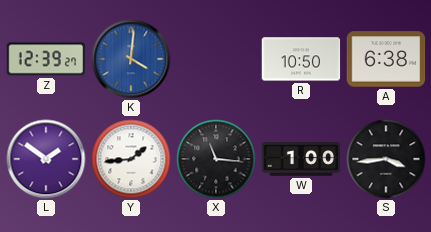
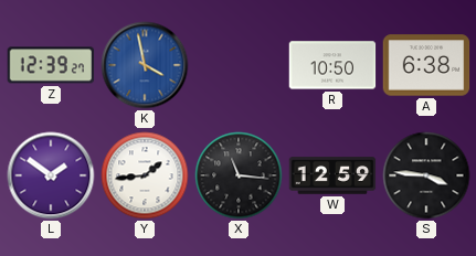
K: 4:01 -> 3:58
W: 1:00 -> 12:59
S: 3:44 -> 3:46
